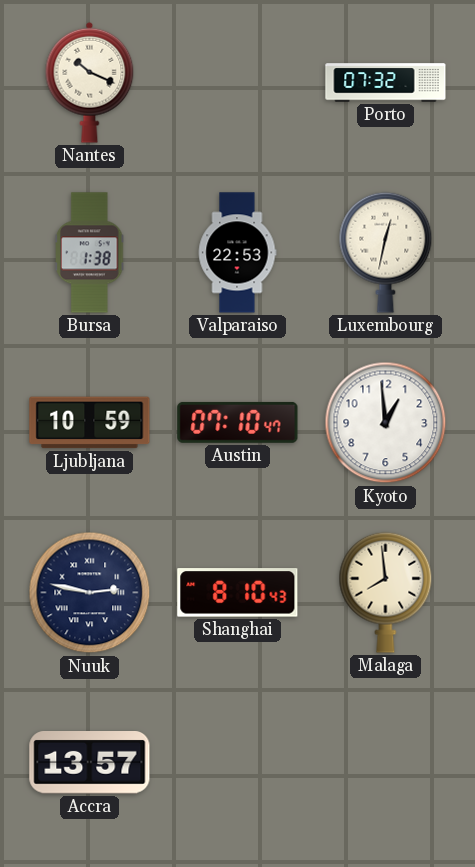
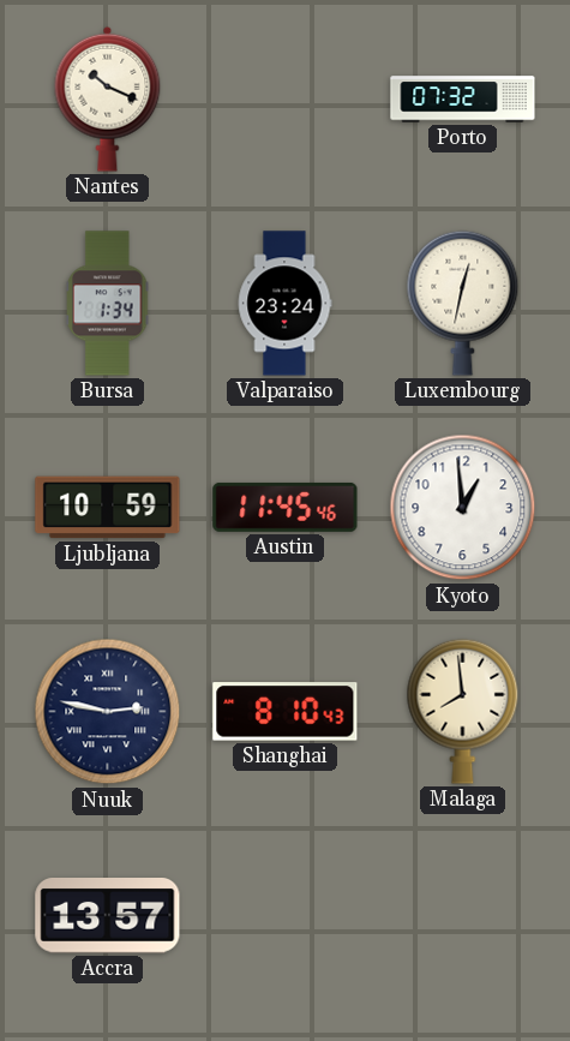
Bursa: 1:38 -> 1:34
Valparaiso: 22:53 -> 23:24
Austin: 07:10 -> 11:45
